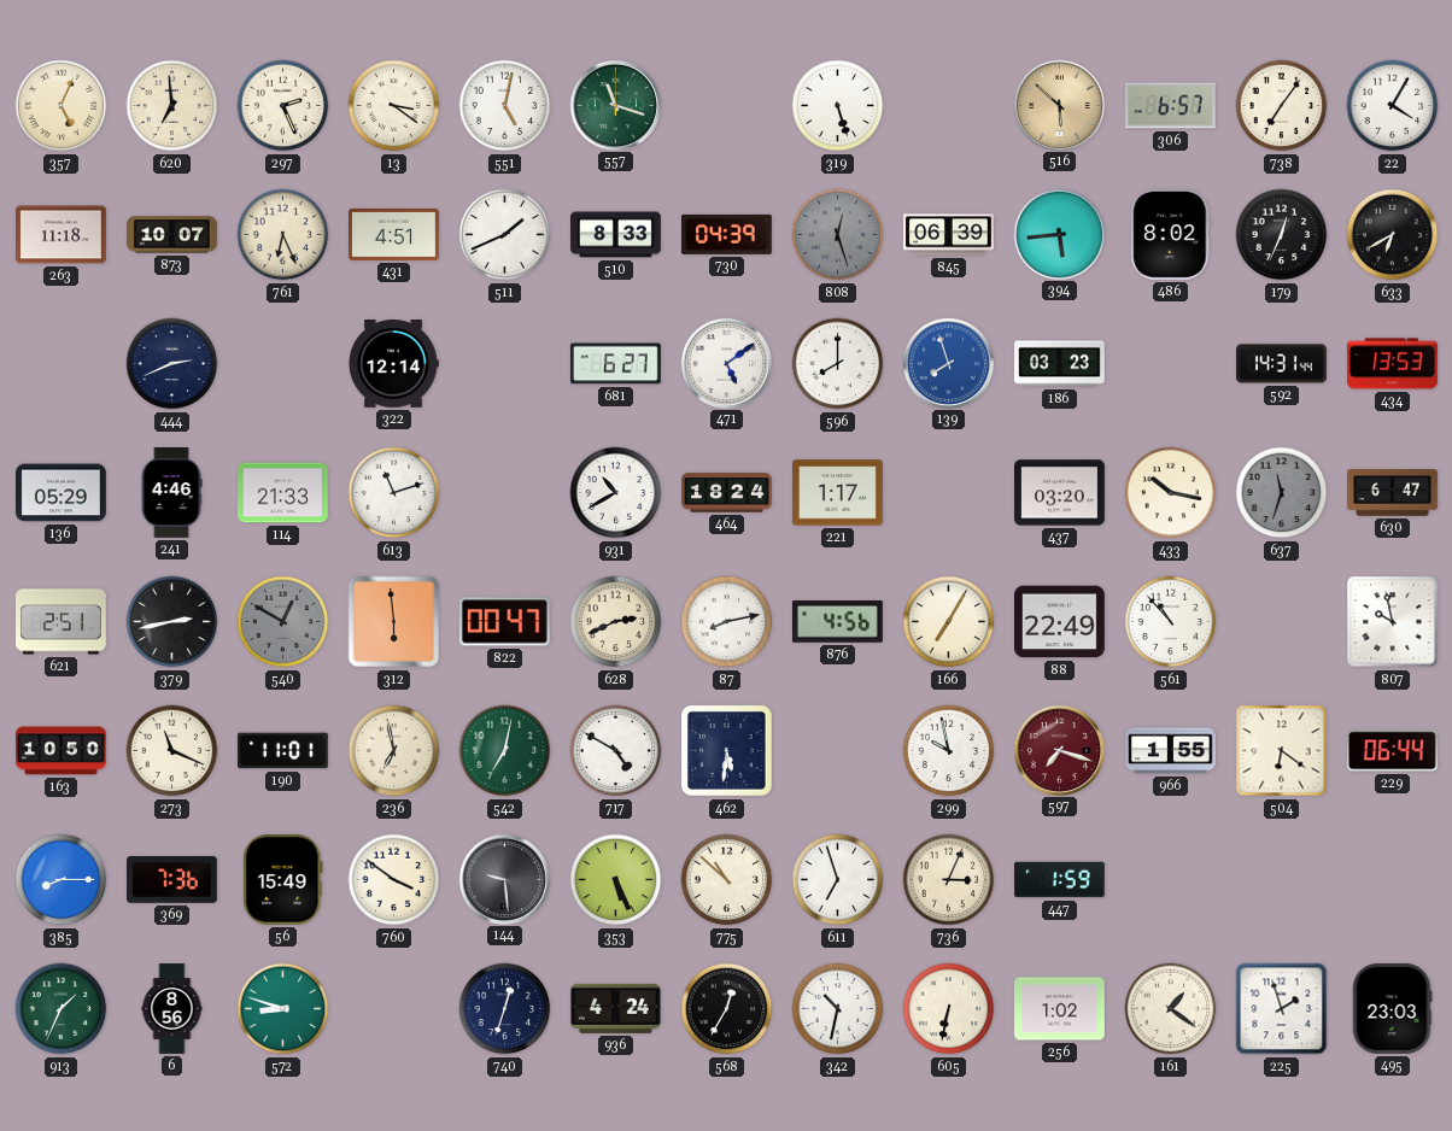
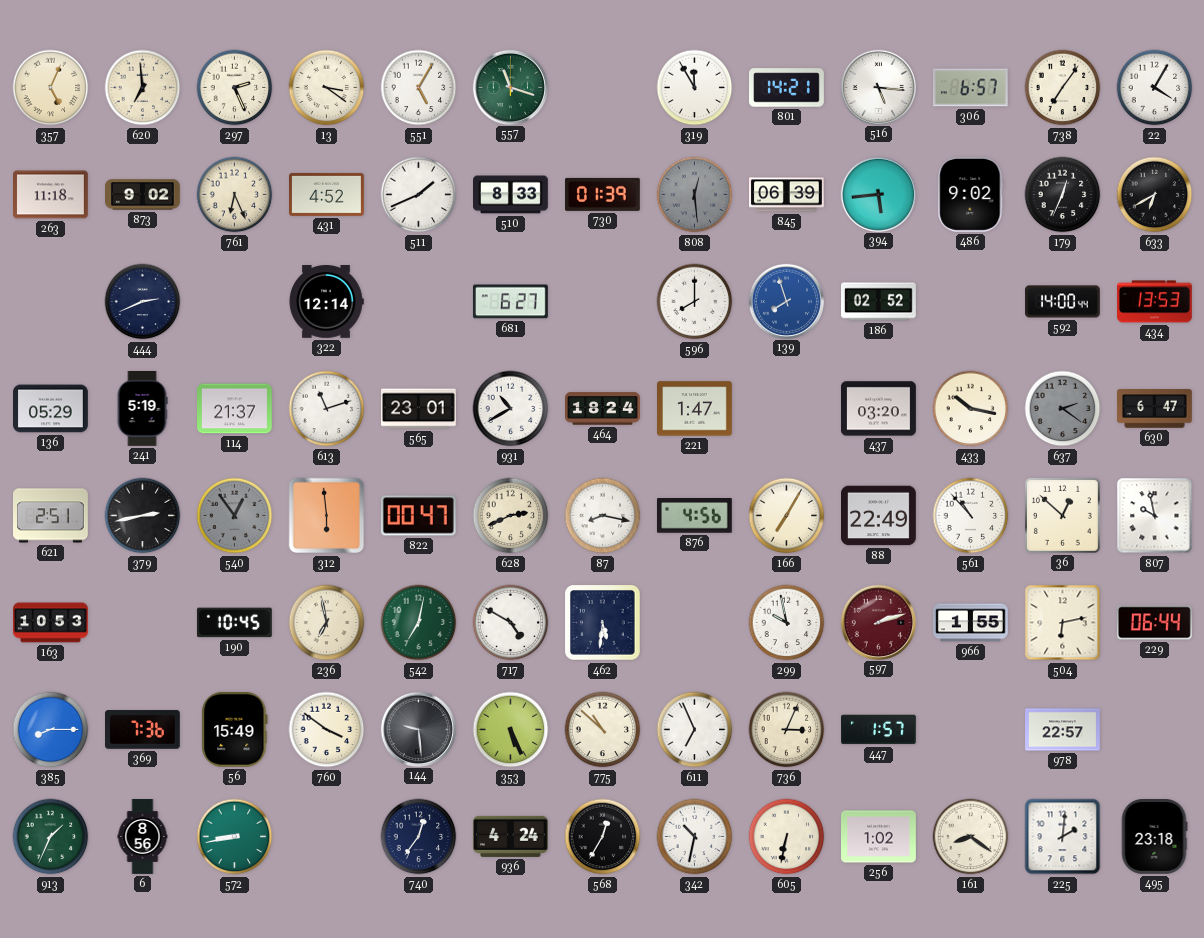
551: 5:02 -> 5:05
319: 5:27 -> 11:55
801: none -> 14:21
516: 5:52 -> 5:16
516 dial: champagne -> white
873: 10:07 -> 9:02
431: 4:51 -> 4:52
730: 04:39 -> 01:39
808: 12:27 -> 12:29
486: 8:02 -> 9:02
471: 5:09 -> none
186: 03:23 -> 02:52
592: 14:31 -> 14:00
241: 4:46 -> 5:19
114: 21:33 -> 21:37
565: none -> 23:01
221: 1:17 -> 1:47
637: 11:33 -> 2:21
540: 12:50 -> 12:54
87: 8:13 -> 8:17
36: none -> 12:52
163: 10:50 -> 10:53
273: 11:19 -> none
190: 11:01 -> 10:45
597: 7:18 -> 2:12
504: 6:21 -> 6:13
611: 6:57 -> 6:56
447: 1:59 -> 1:57
978: none -> 22:57
572: 8:48 -> 8:43
740: 12:33 -> 12:36
161: 1:21 -> 8:21
225: 1:57 -> 2:01
495: 23:03 -> 23:18
